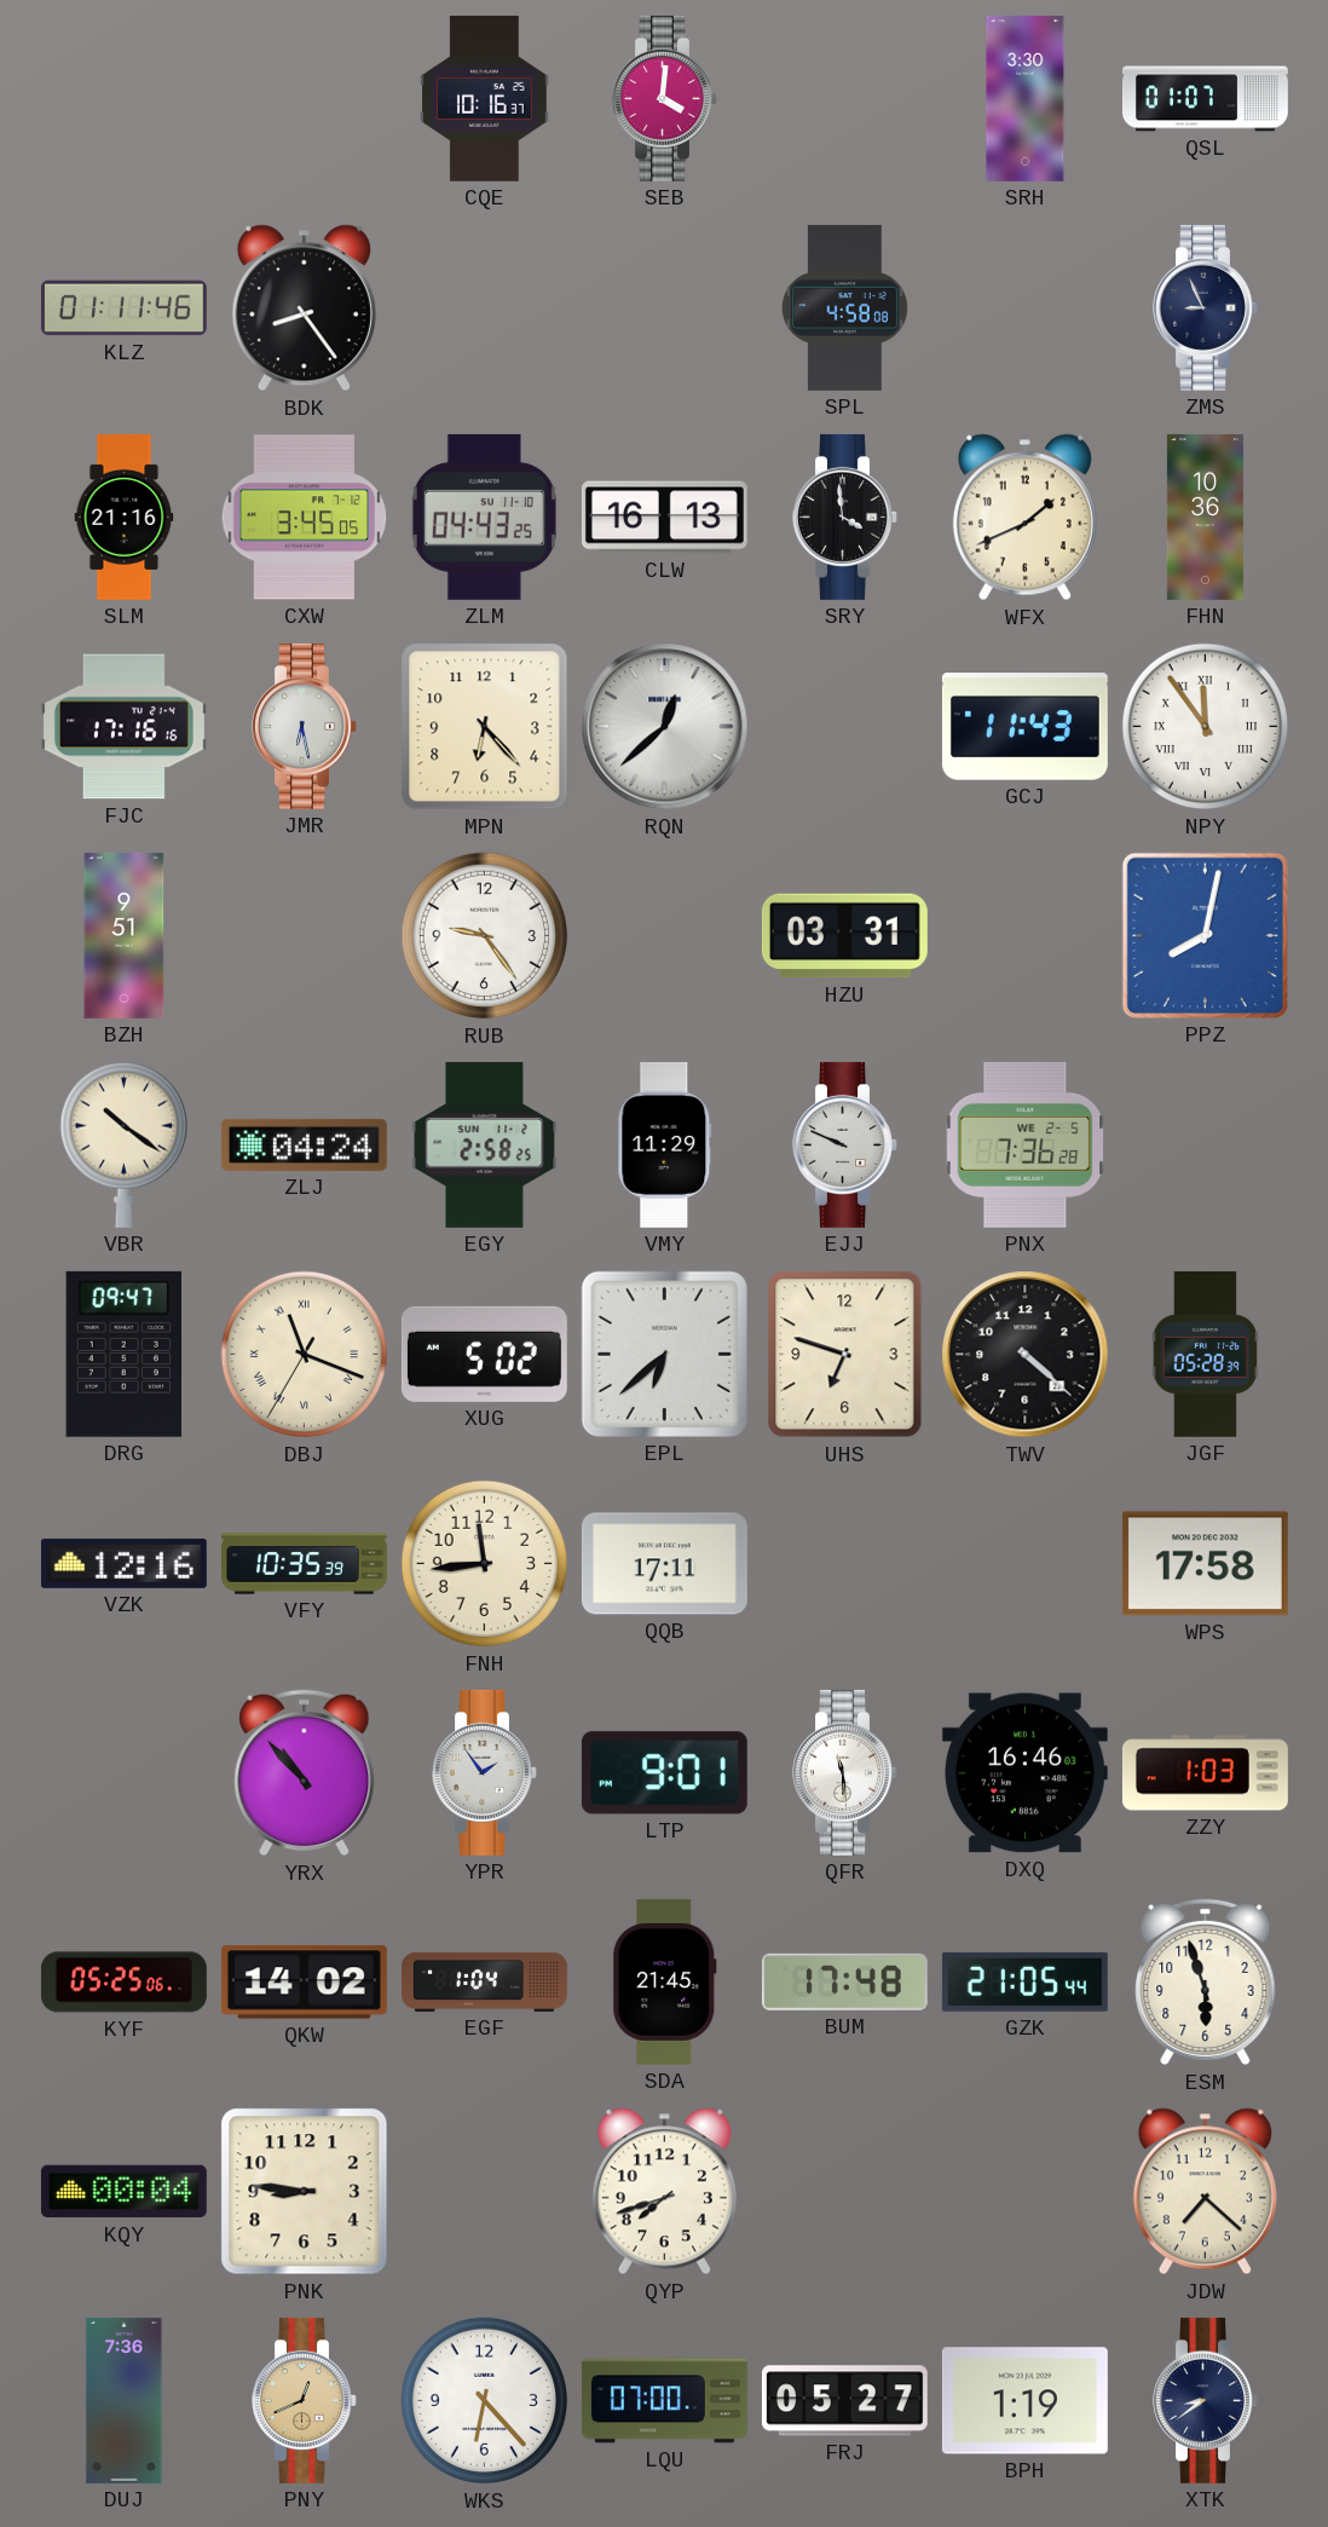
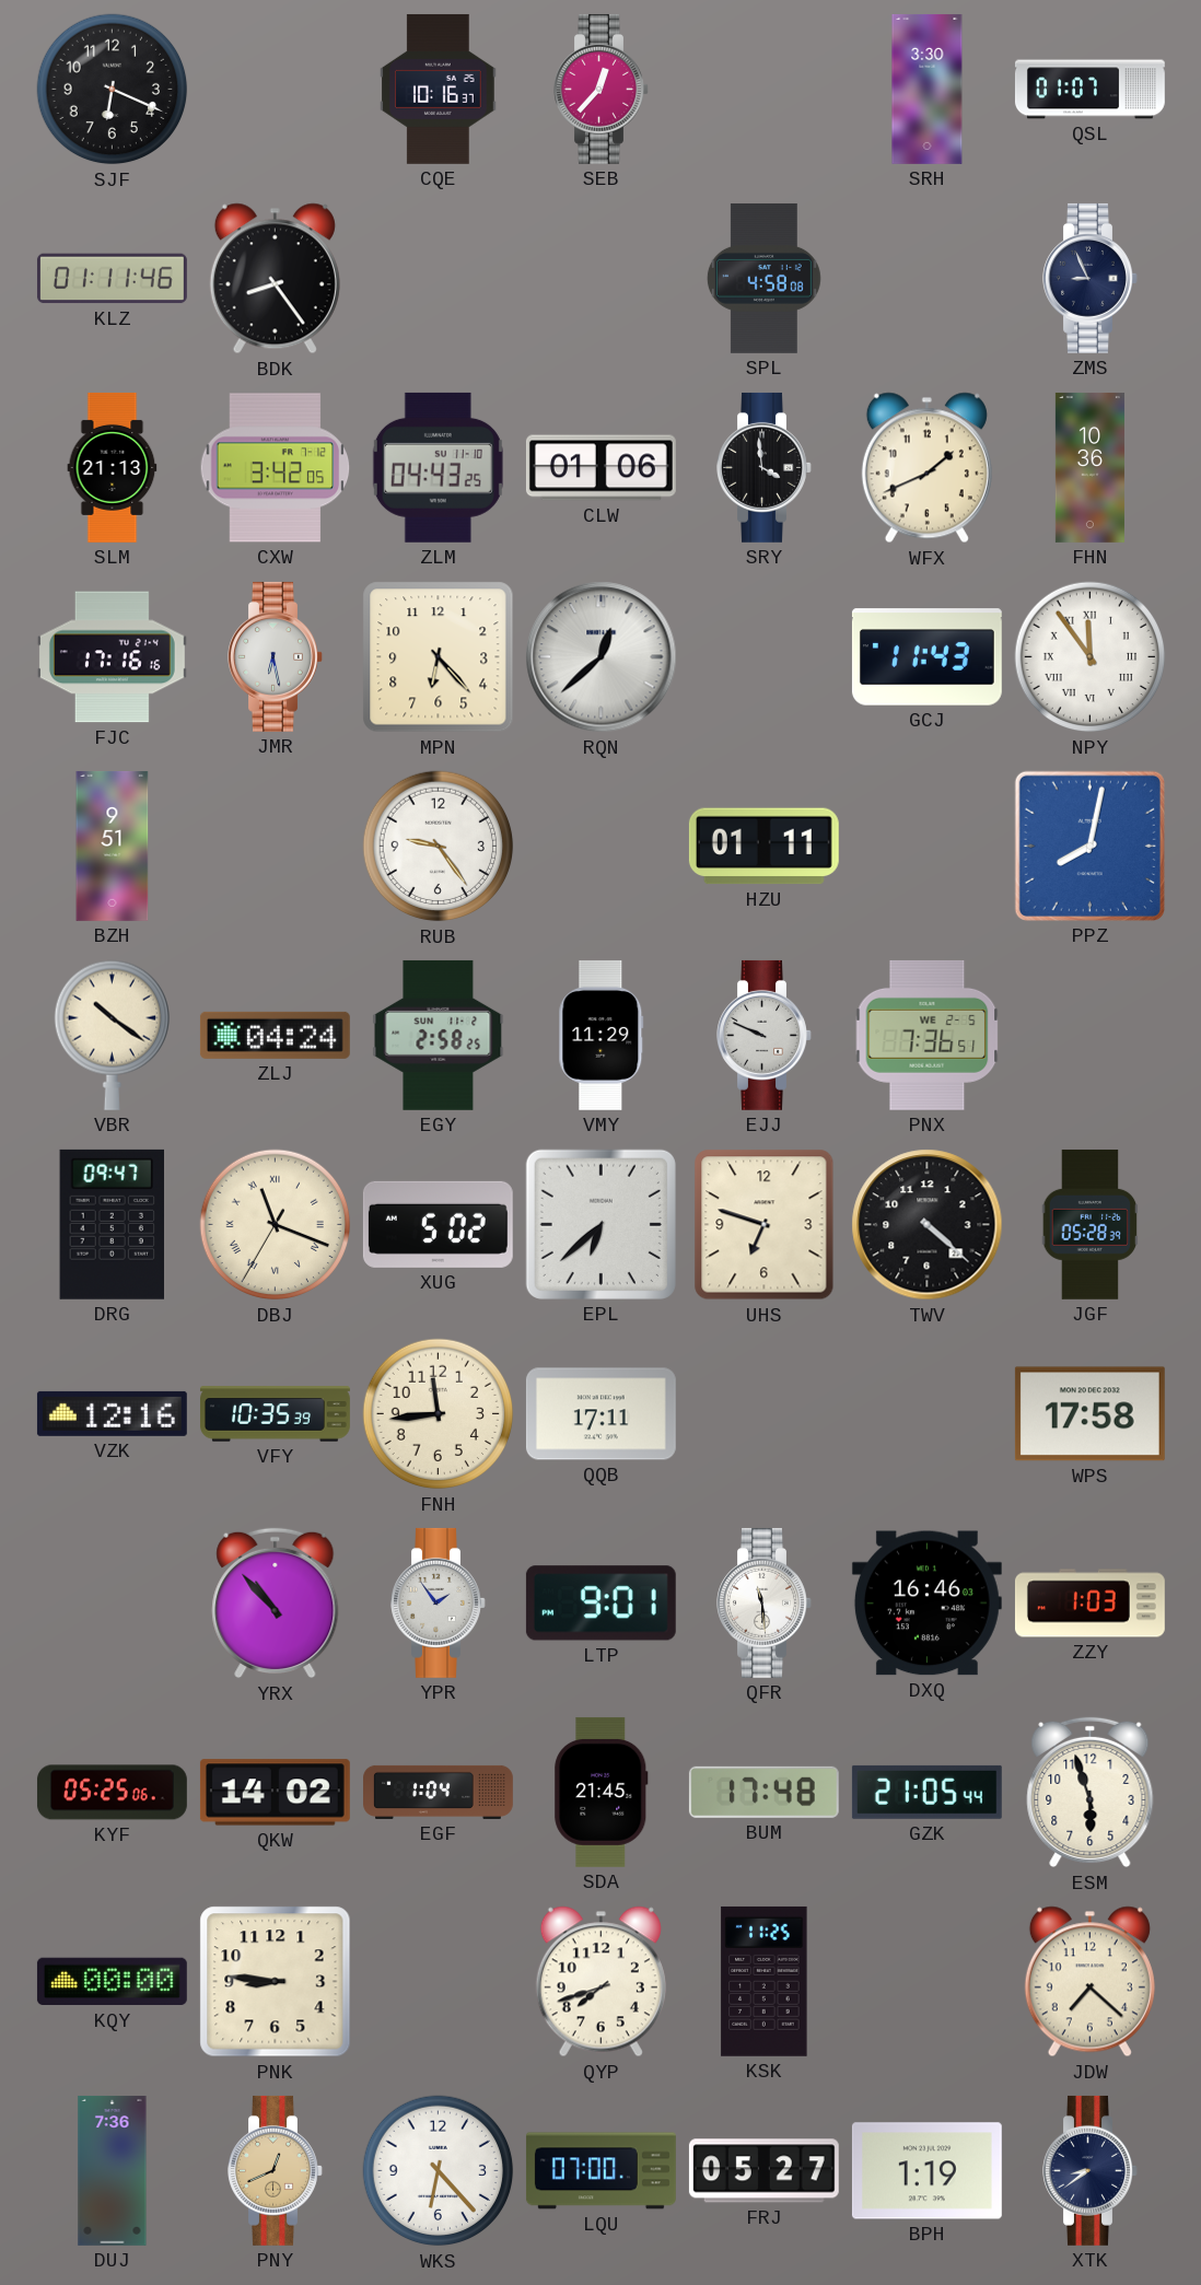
SJF: none -> 6:19
SEB: 4:01 -> 12:37
SLM: 21:16 -> 21:13
CXW: 3:45 -> 3:42
CLW: 16:13 -> 01:06
HZU: 03:31 -> 01:11
PNX: 7:36:28 -> 7:36:51
KQY: 00:04 -> 00:00
KSK: none -> 11:25
